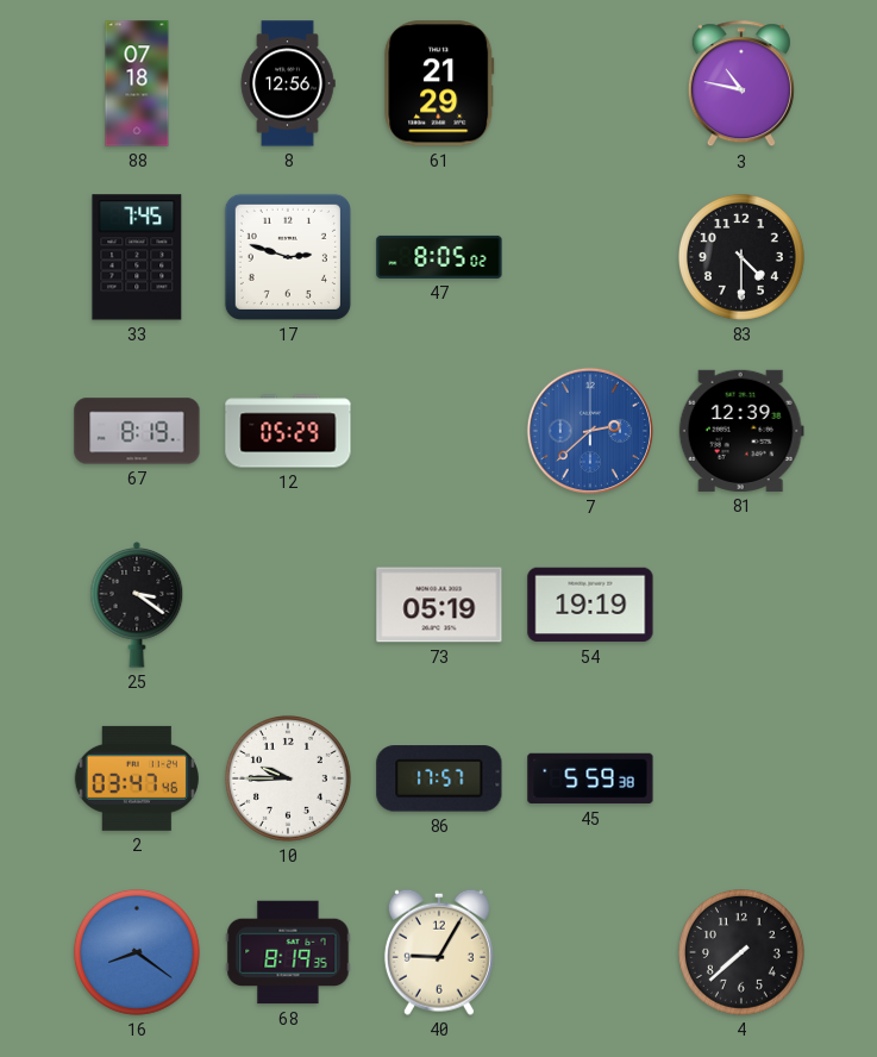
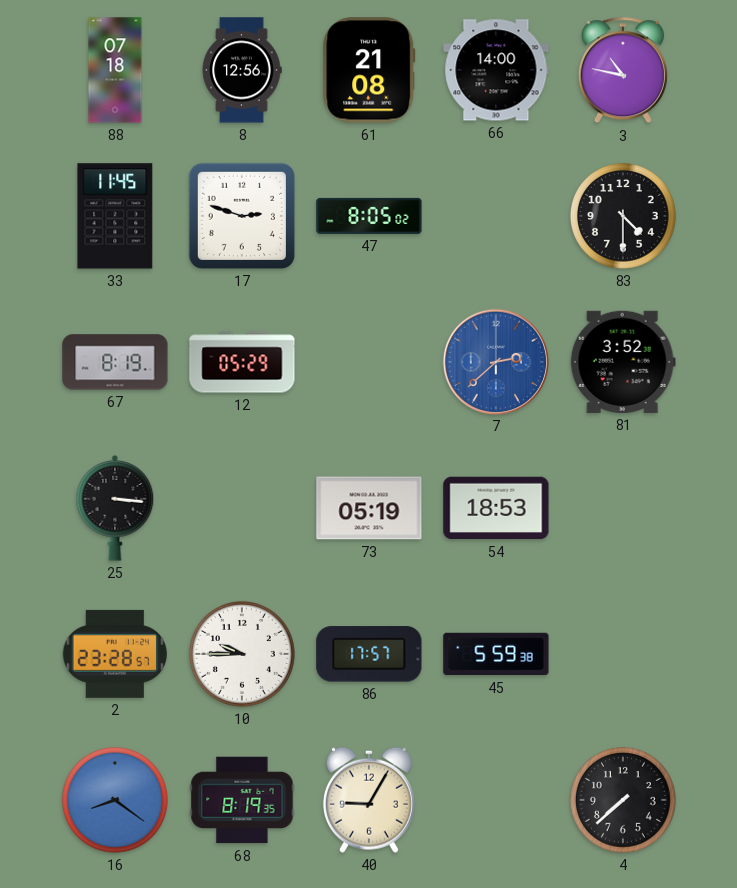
61: 21:29 -> 21:08
66: none -> 14:00
33: 7:45 -> 11:45
81: 12:39 -> 3:52
25: 3:21 -> 3:16
54: 19:19 -> 18:53
2: 03:47 -> 23:28
